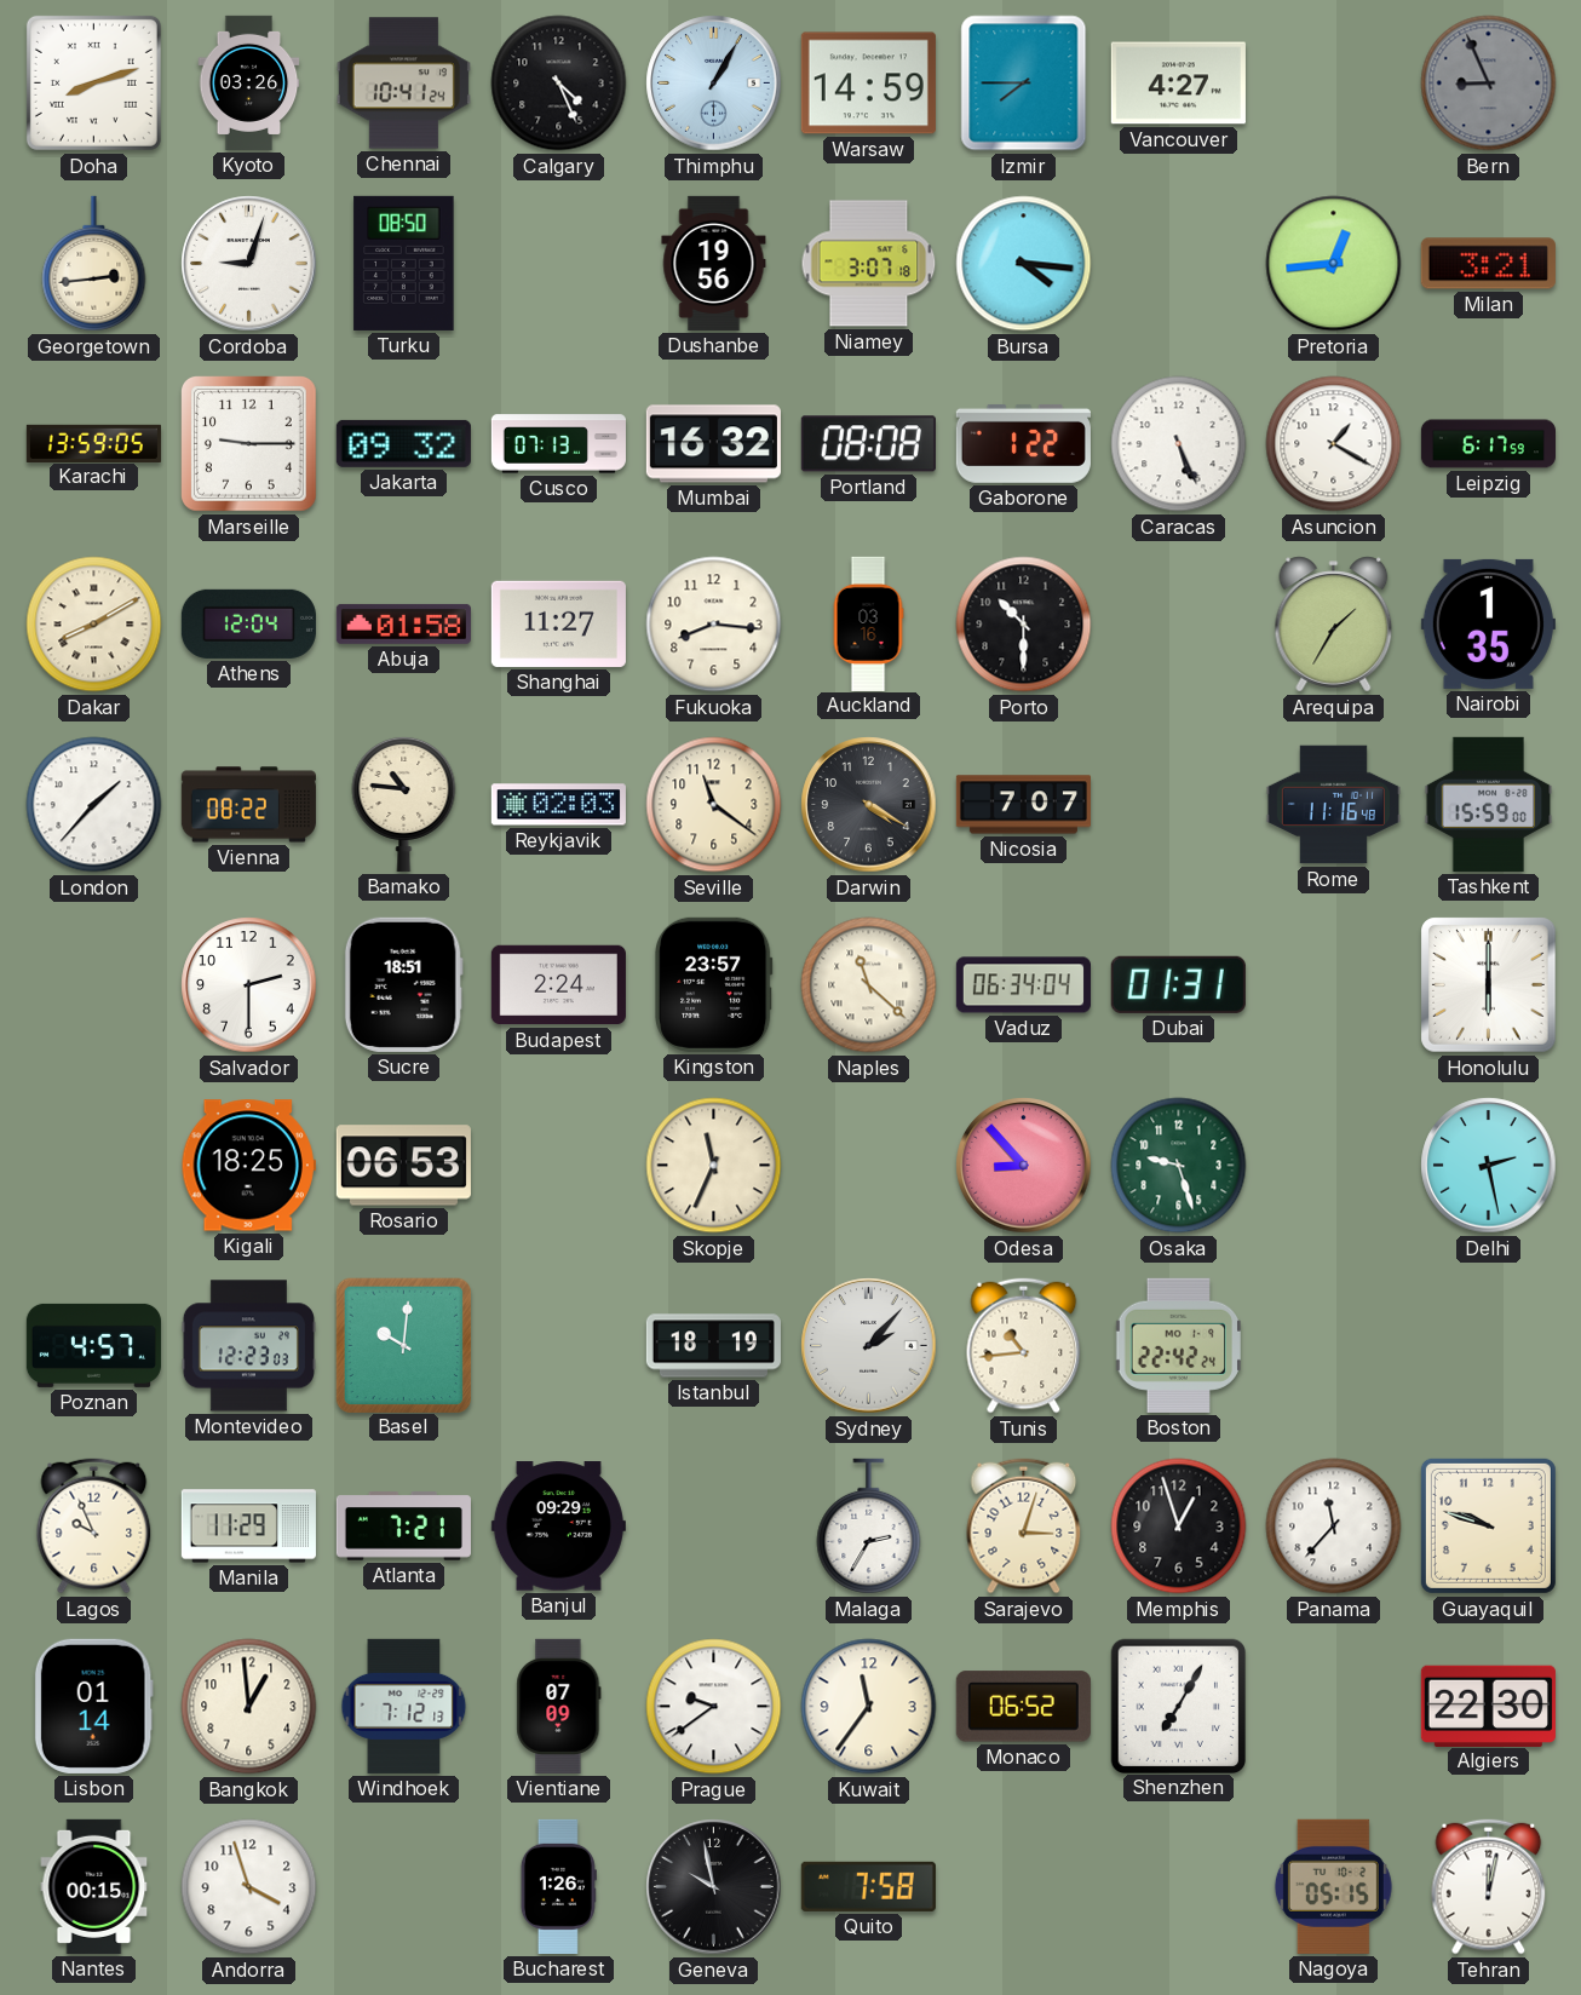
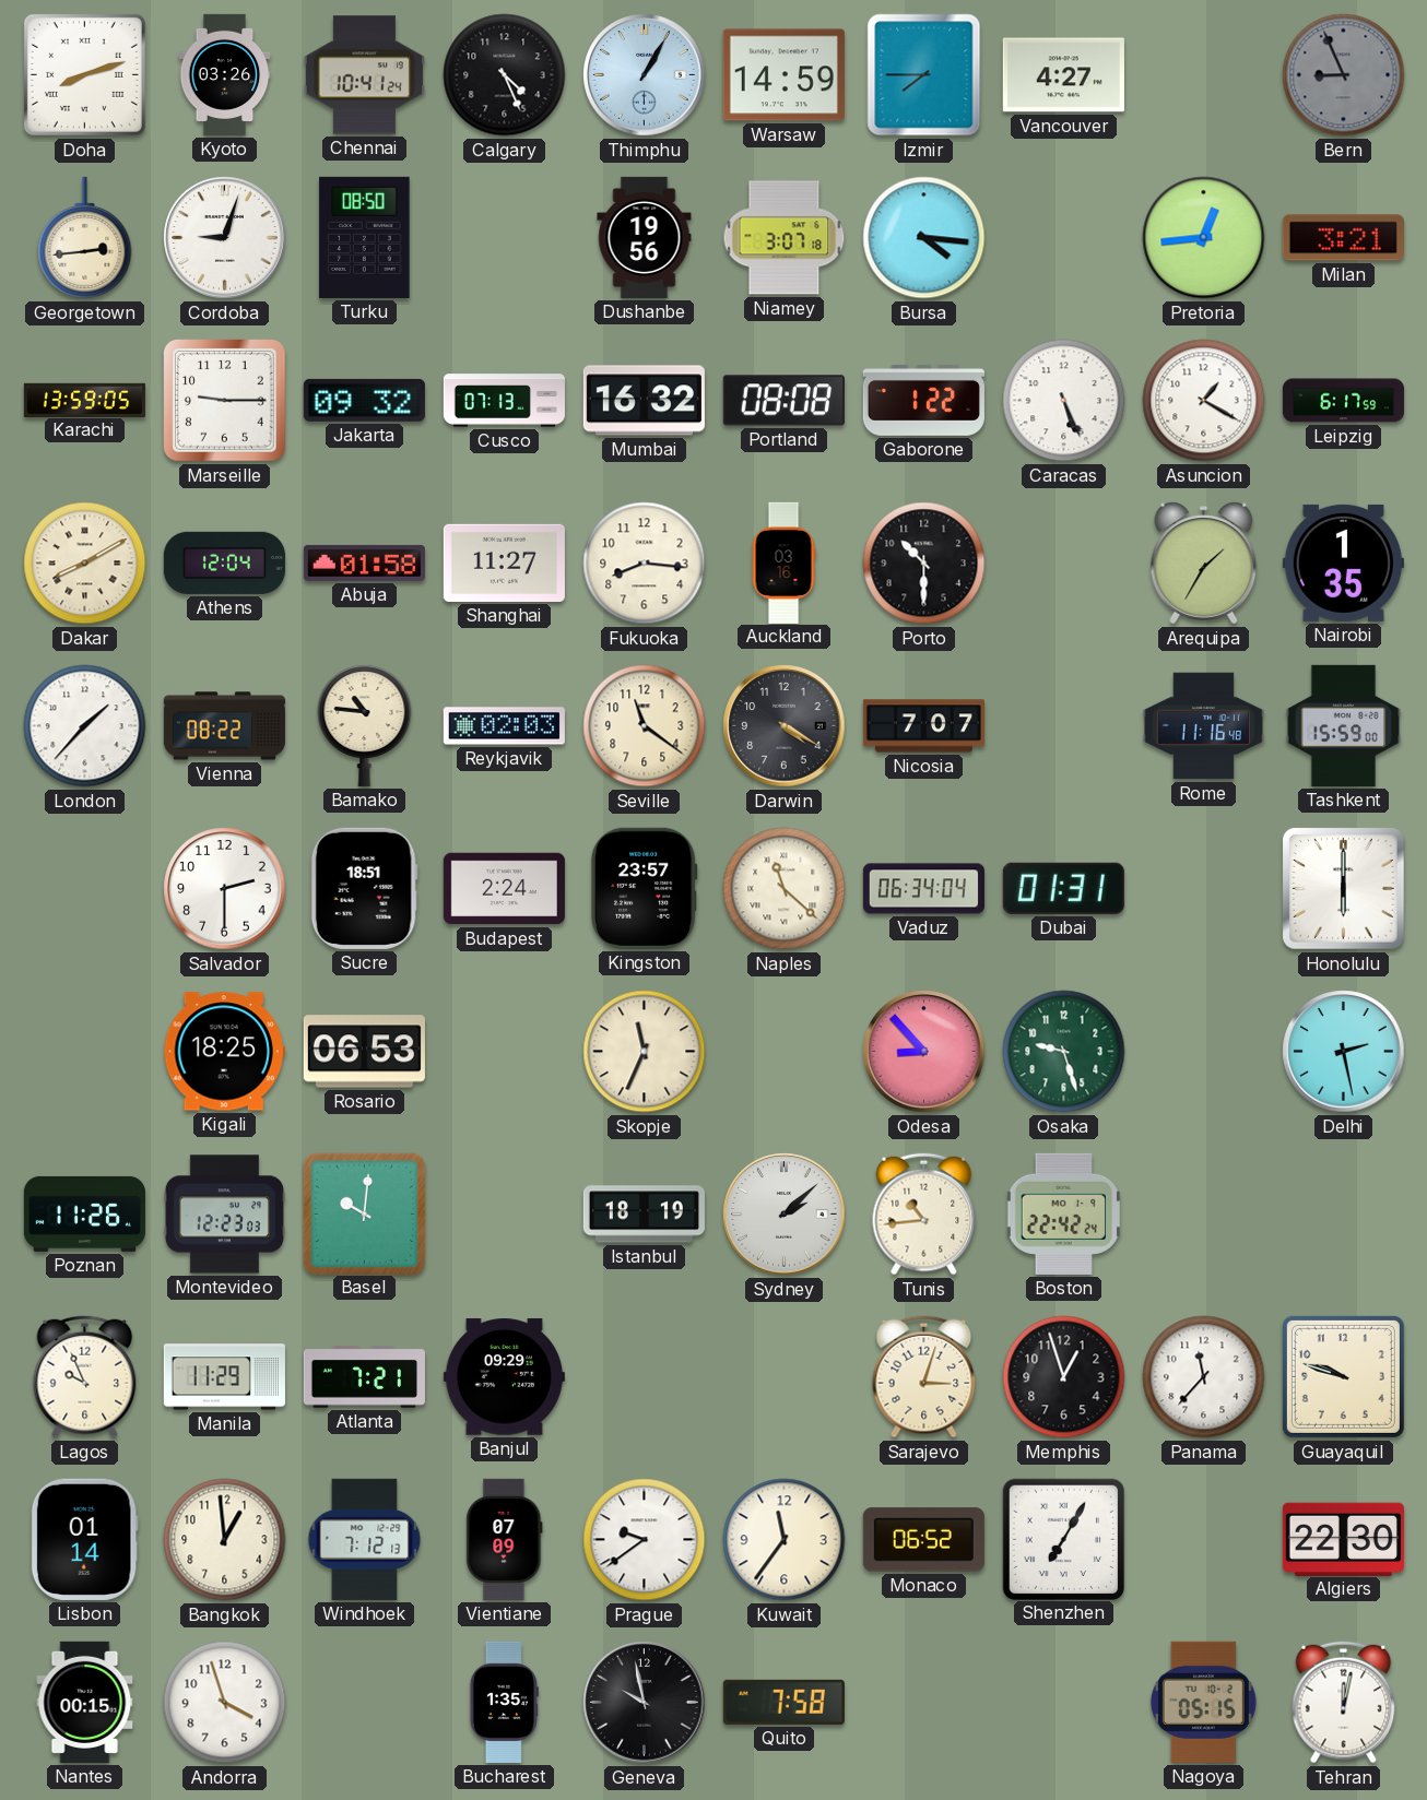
Poznan: 4:57 -> 11:26
Sydney: 2:07 -> 2:08
Malaga: 2:35 -> none
Bucharest: 1:26 -> 1:35
